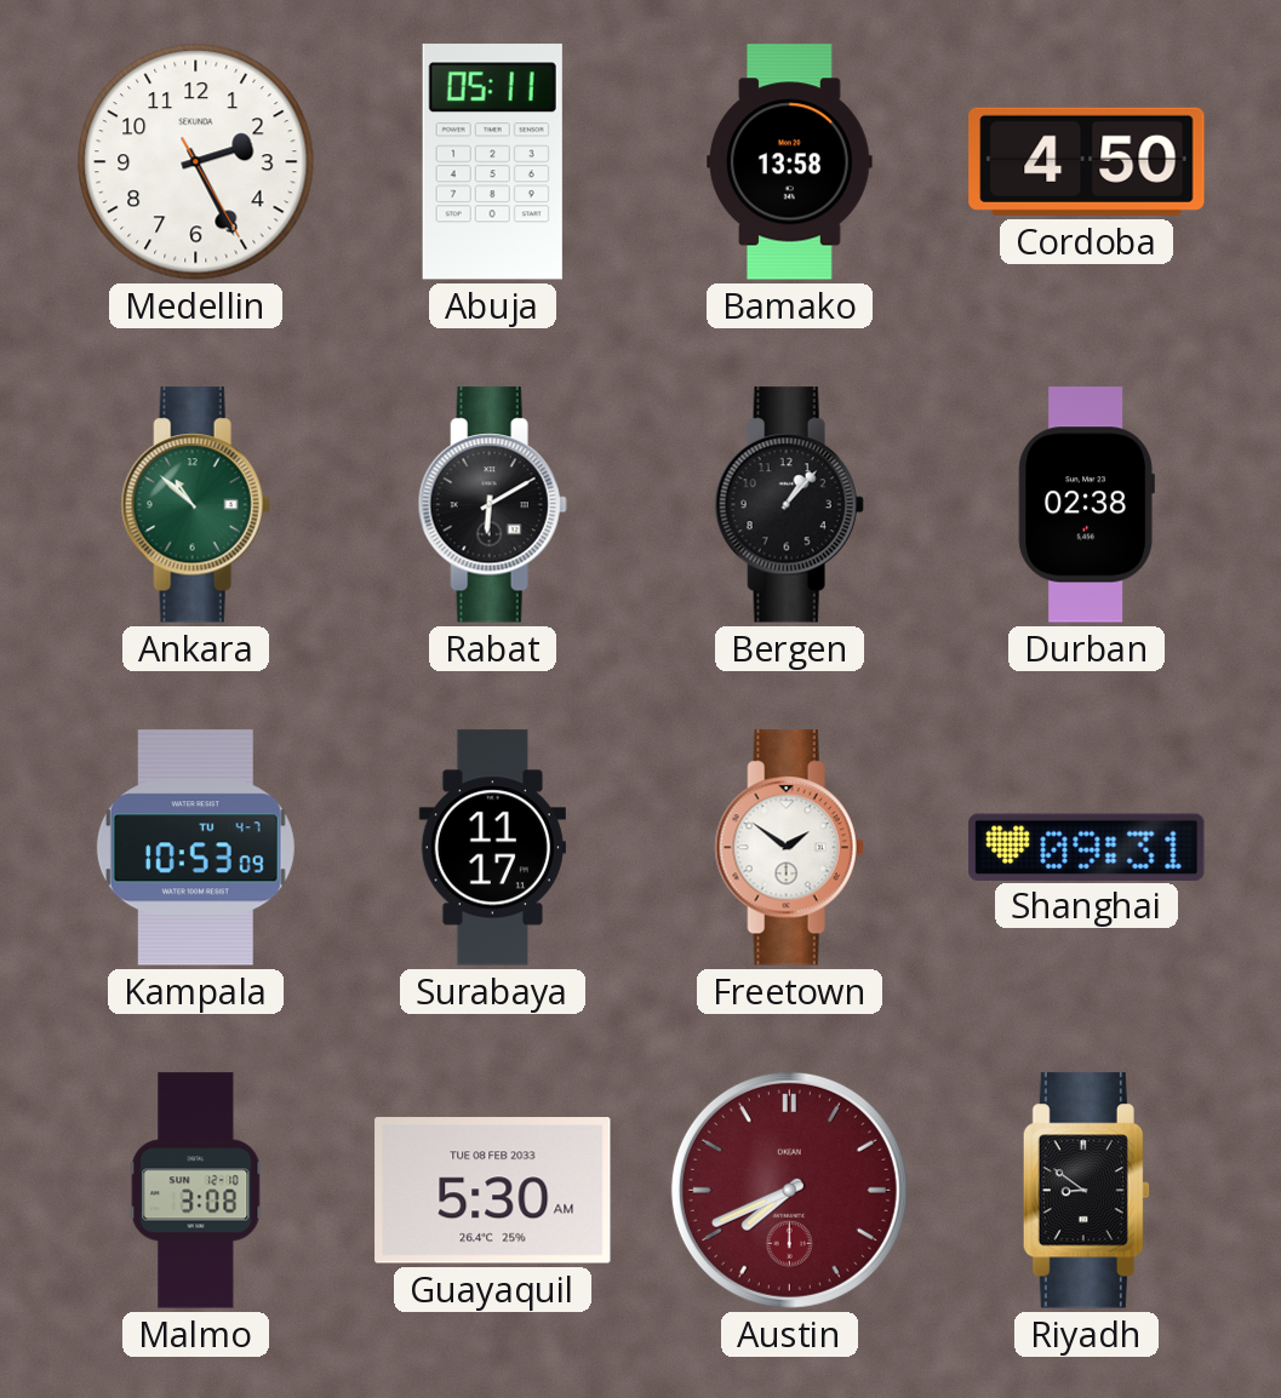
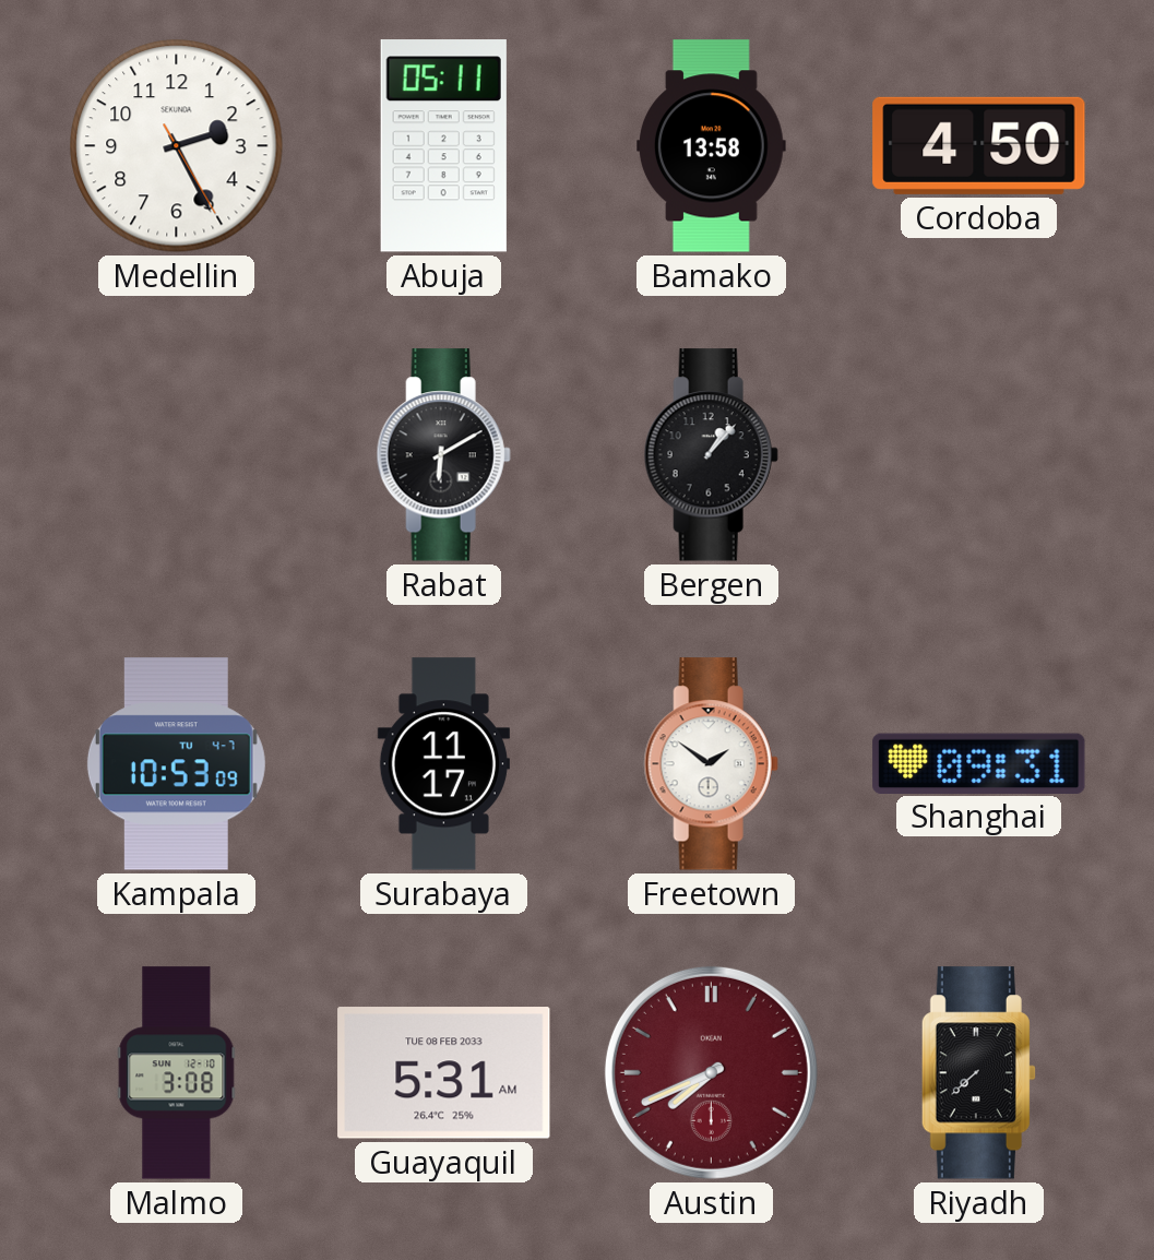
Ankara: 10:52 -> none
Durban: 02:38 -> none
Guayaquil: 5:30 -> 5:31
Riyadh: 8:51 -> 7:38
